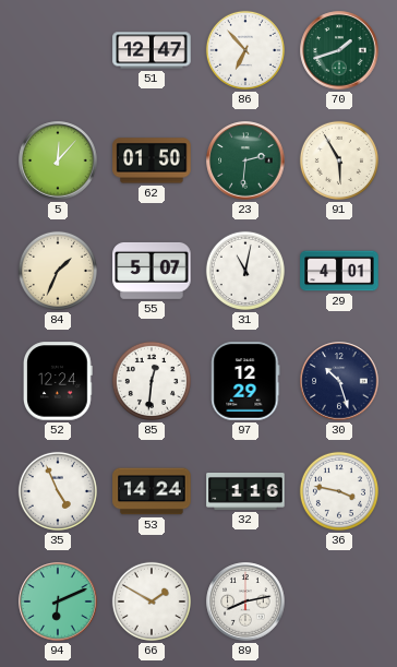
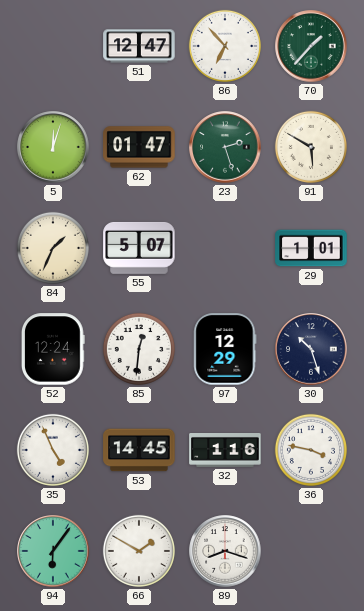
70: 1:42 -> 1:37
5: 12:07 -> 12:03
62: 01:50 -> 01:47
23: 2:31 -> 2:27
91: 5:55 -> 5:50
31: 11:02 -> none
29: 4:01 -> 1:01
53: 14:24 -> 14:45
94: 6:11 -> 6:06
89: 8:13 -> 8:18
